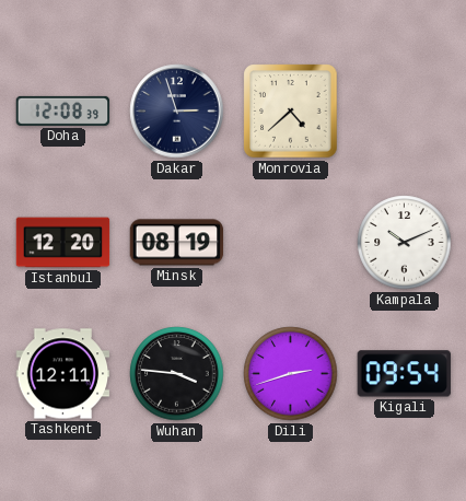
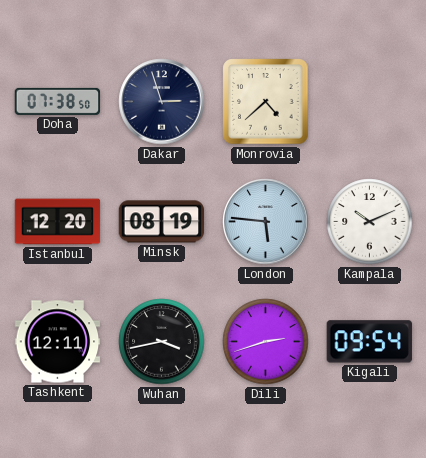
Doha: 12:08 -> 07:38
London: none -> 5:46
Wuhan: 3:46 -> 3:43
